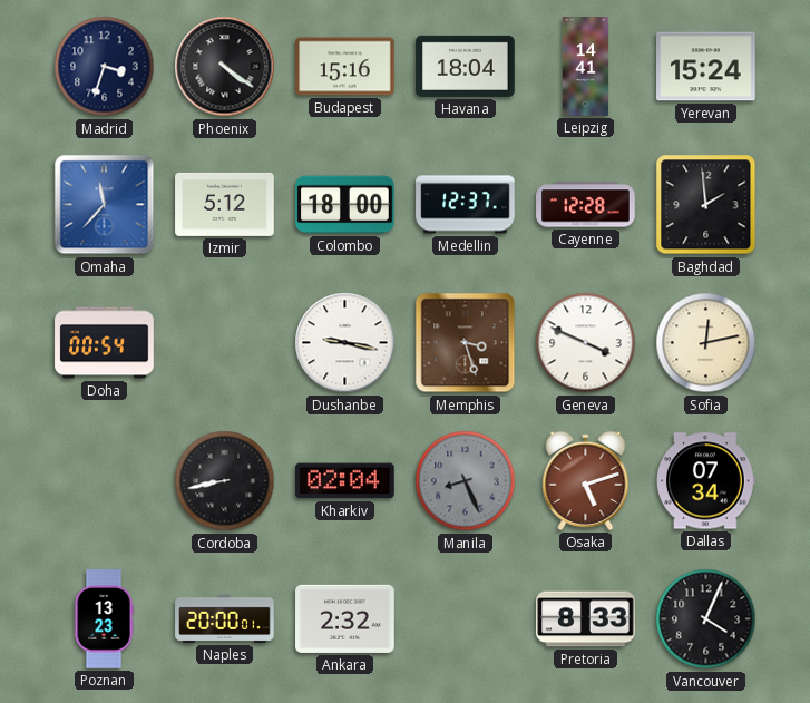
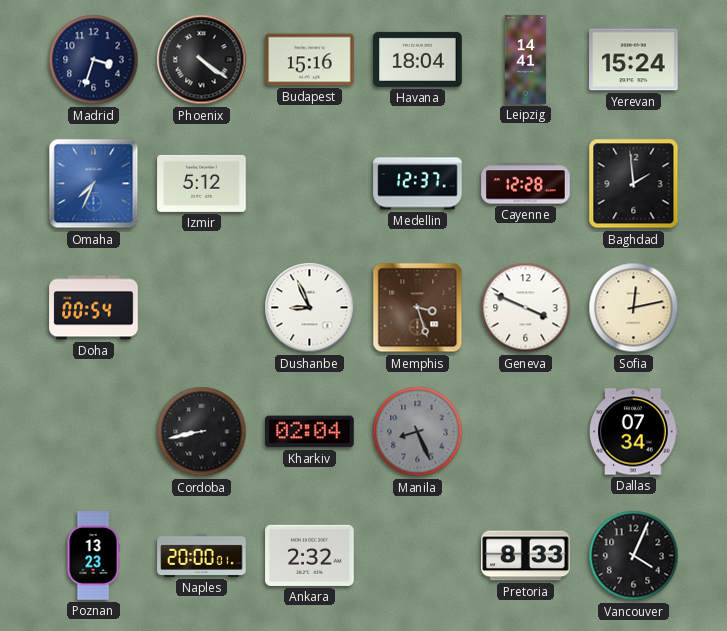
Omaha: 11:37 -> 7:34
Colombo: 18:00 -> none
Dushanbe: 9:17 -> 8:56
Osaka: 5:12 -> none
